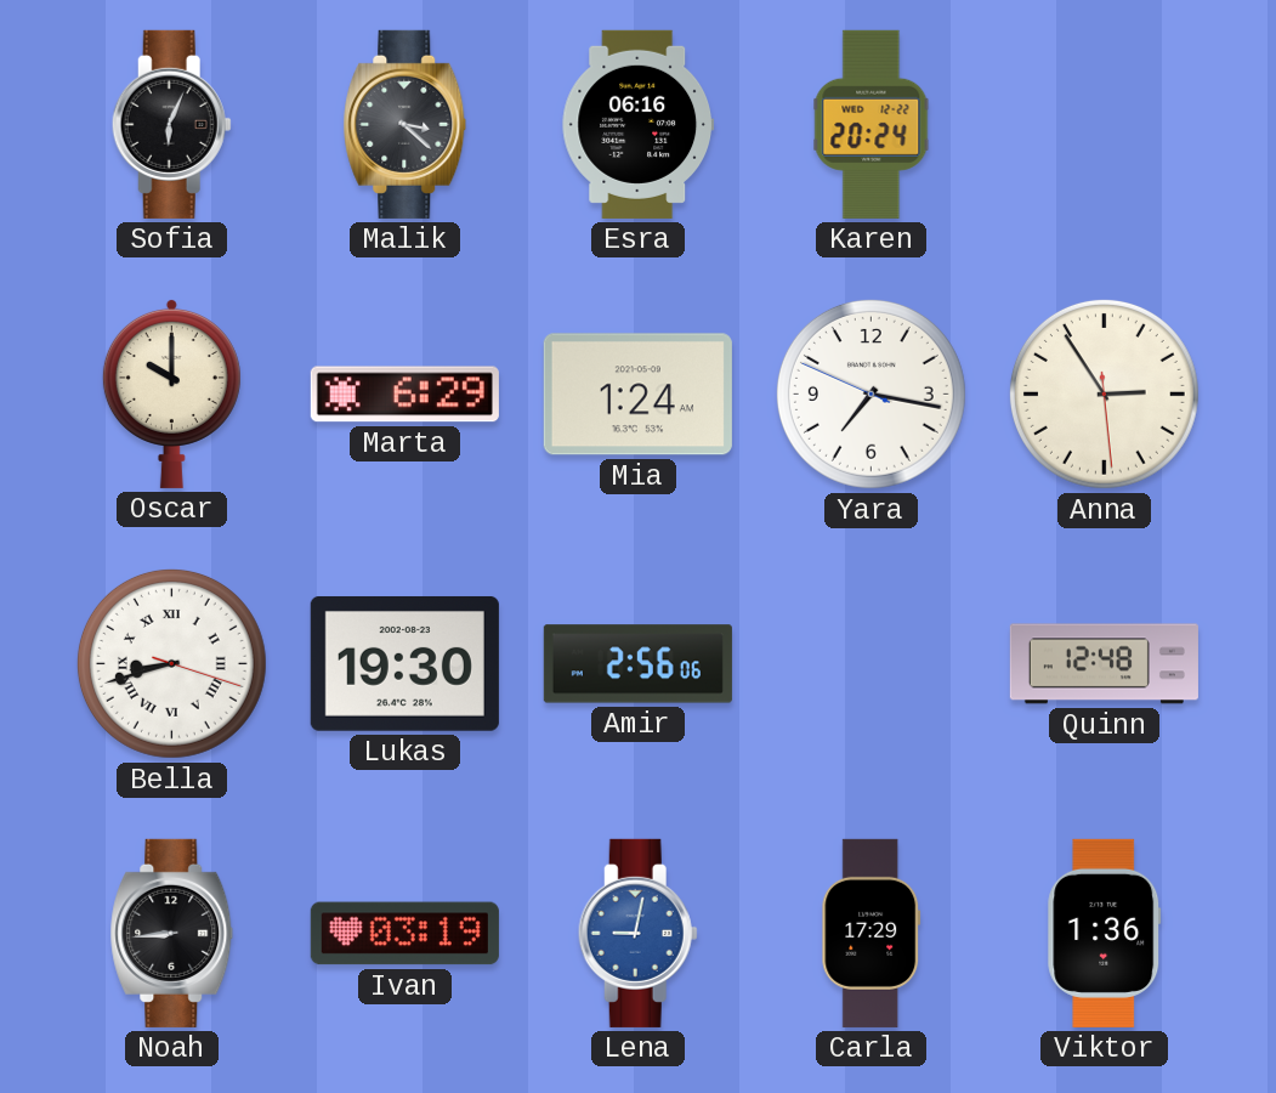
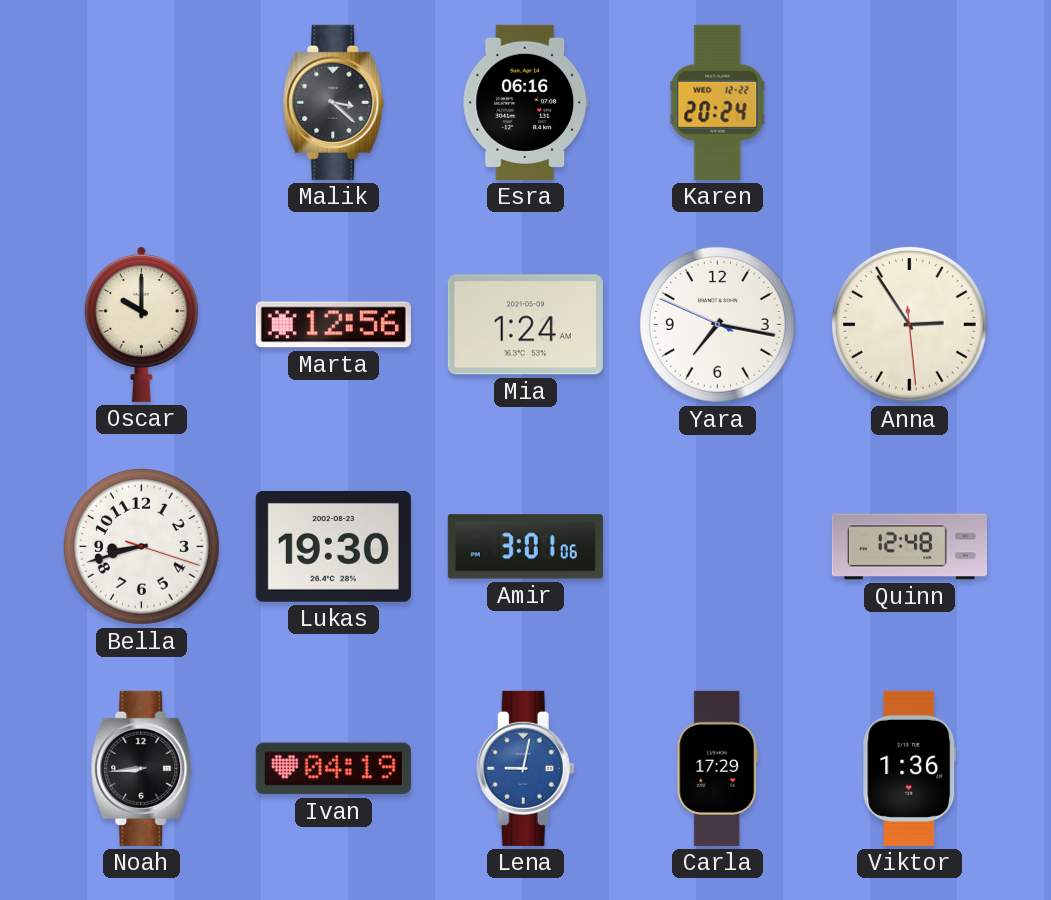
Sofia: 6:04 -> none
Marta: 6:29 -> 12:56
Bella numerals: Roman -> Arabic
Amir: 2:56 -> 3:01
Ivan: 03:19 -> 04:19
